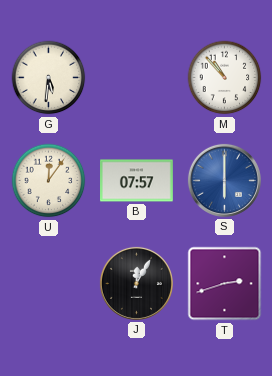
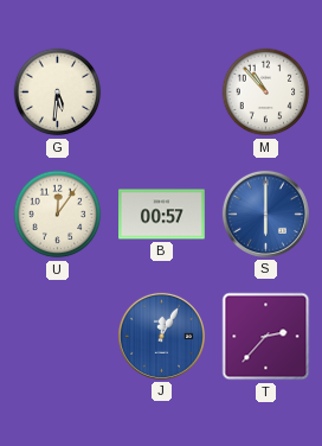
B: 07:57 -> 00:57
J dial: black -> blue
T: 2:42 -> 2:37
